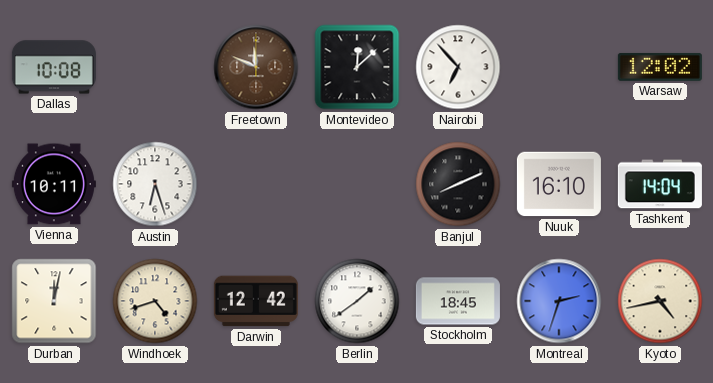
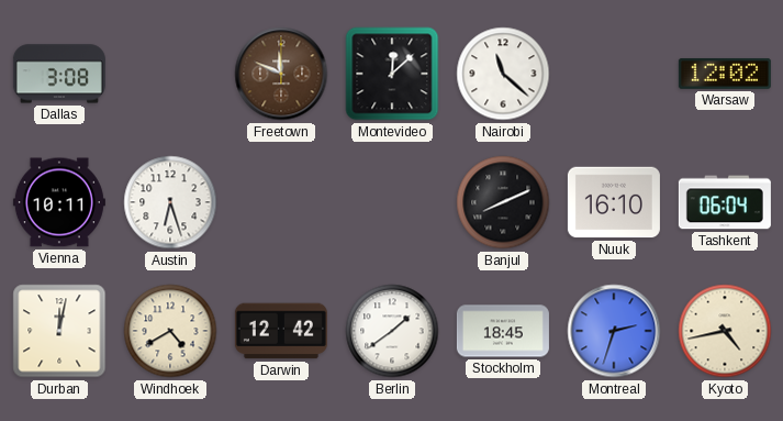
Dallas: 10:08 -> 3:08
Nairobi: 6:53 -> 11:22
Tashkent: 14:04 -> 06:04
Windhoek: 4:42 -> 4:40
